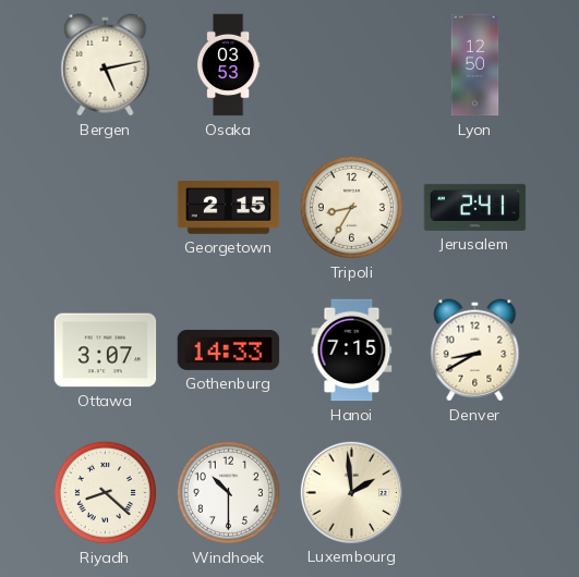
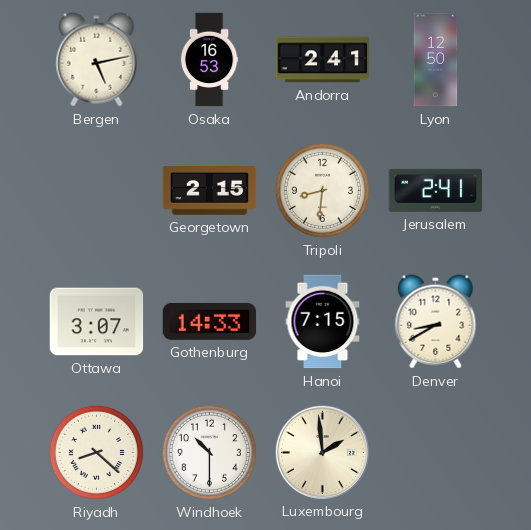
Osaka: 03:53 -> 16:53
Andorra: none -> 2:41
Tripoli: 8:35 -> 8:31
